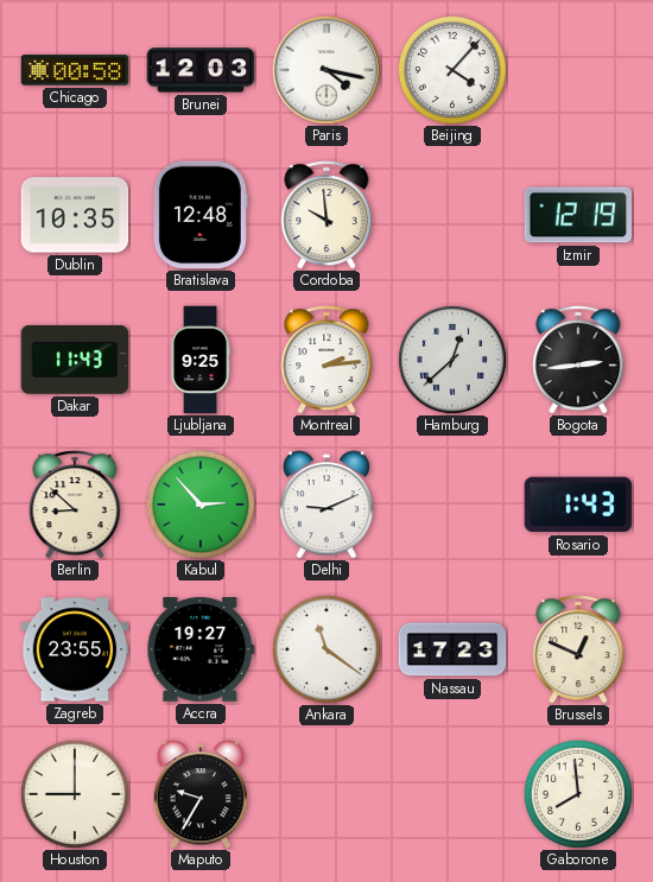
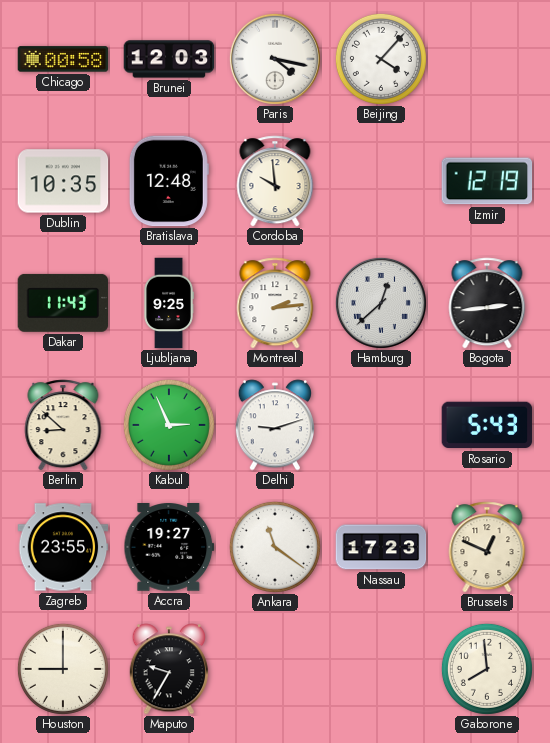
Kabul: 2:53 -> 2:56
Delhi: 9:11 -> 9:12
Rosario: 1:43 -> 5:43
